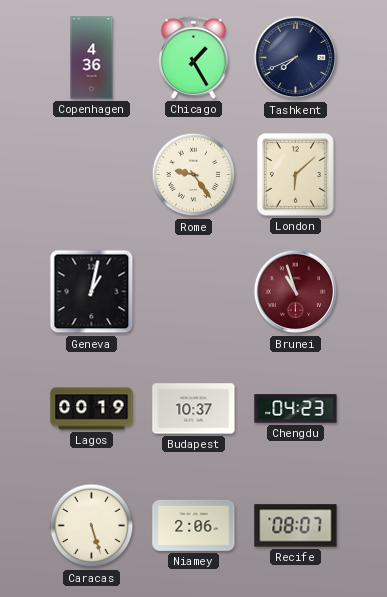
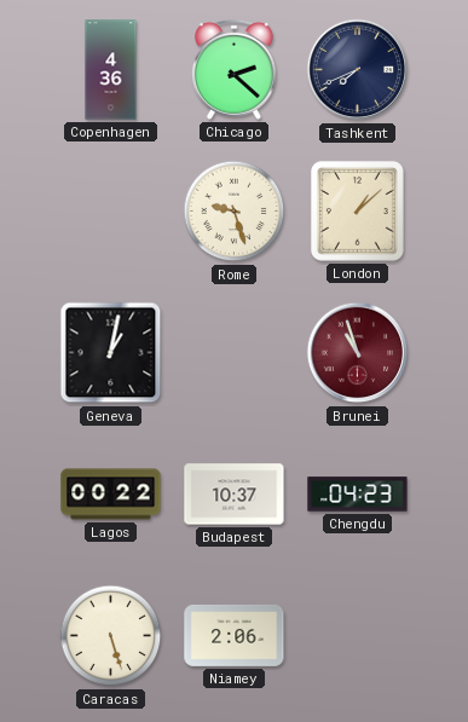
Chicago: 1:25 -> 2:22
Rome: 9:24 -> 9:27
London: 6:08 -> 1:08
Lagos: 00:19 -> 00:22
Recife: 08:07 -> none
